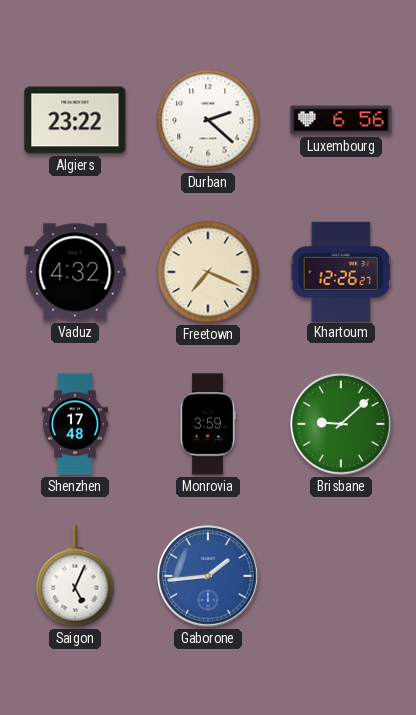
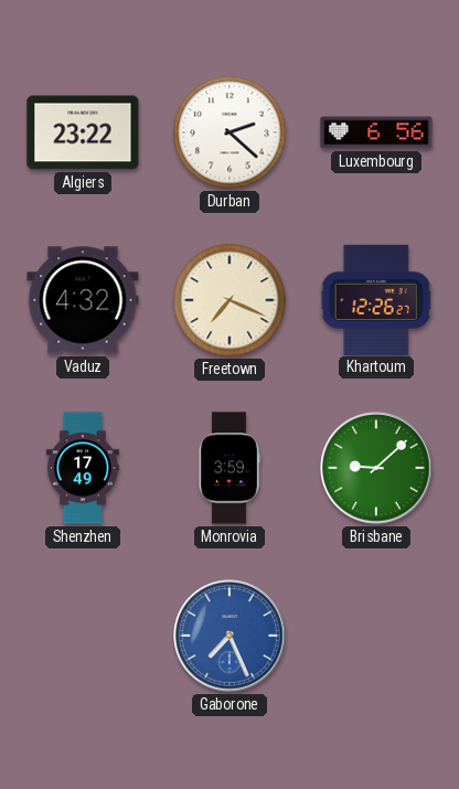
Shenzhen: 17:48 -> 17:49
Saigon: 5:04 -> none
Gaborone: 1:44 -> 7:26
